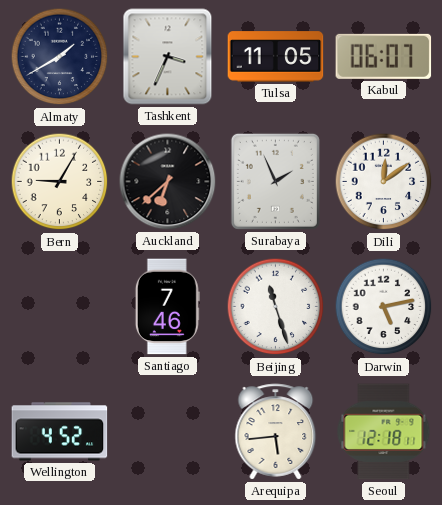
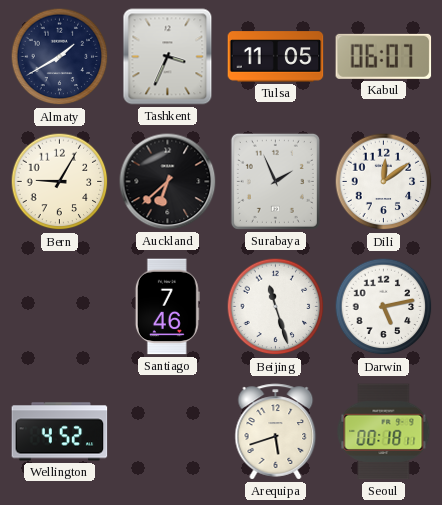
Arequipa: 5:44 -> 5:42
Seoul: 12:18 -> 00:18
